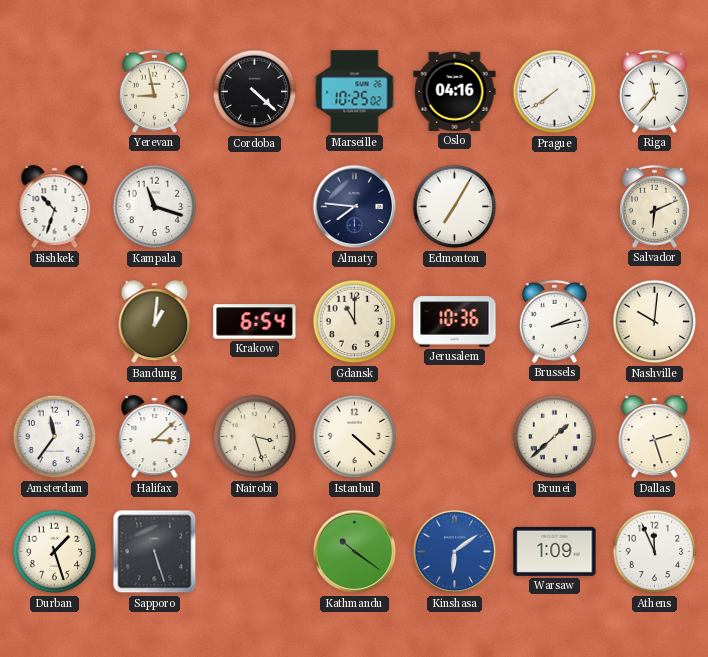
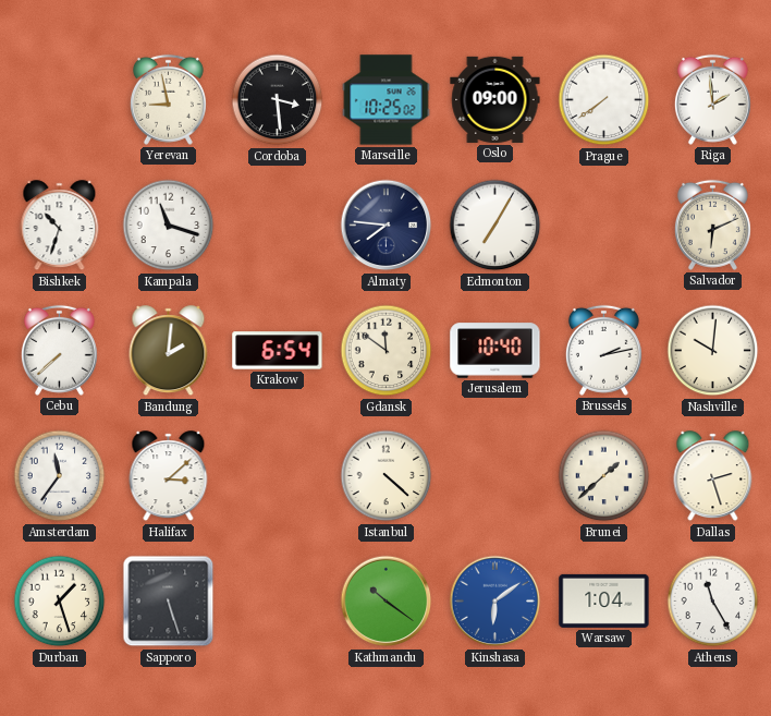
Cordoba: 4:22 -> 3:29
Oslo: 04:16 -> 09:00
Riga: 11:37 -> 1:59
Cebu: none -> 7:38
Bandung: 1:01 -> 2:01
Gdansk: 11:00 -> 11:51
Jerusalem: 10:36 -> 10:40
Nairobi: 3:27 -> none
Warsaw: 1:09 -> 1:04
Athens: 11:56 -> 11:25
